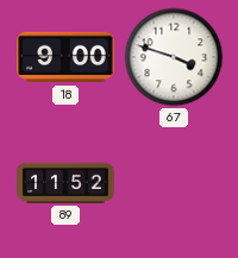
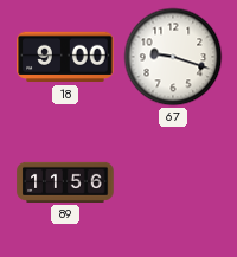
67: 3:48 -> 9:18
89: 11:52 -> 11:56
